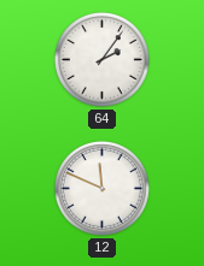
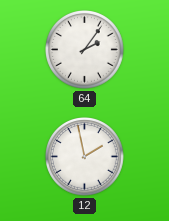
12: 11:49 -> 1:58
